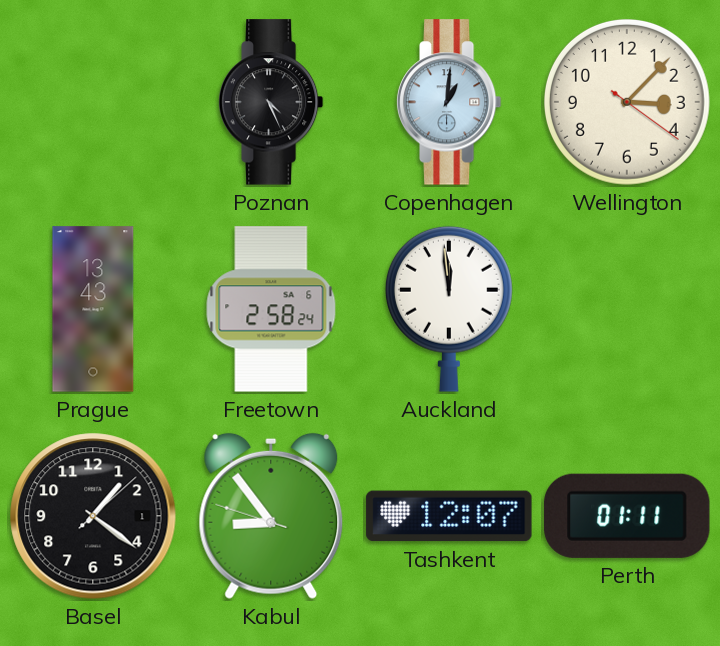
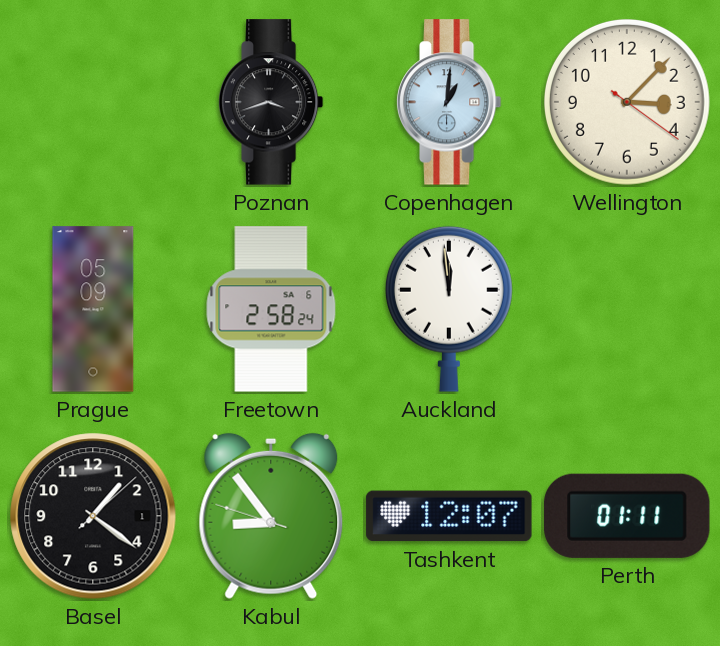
Poznan: 4:26 -> 3:42
Prague: 13:43 -> 05:09
